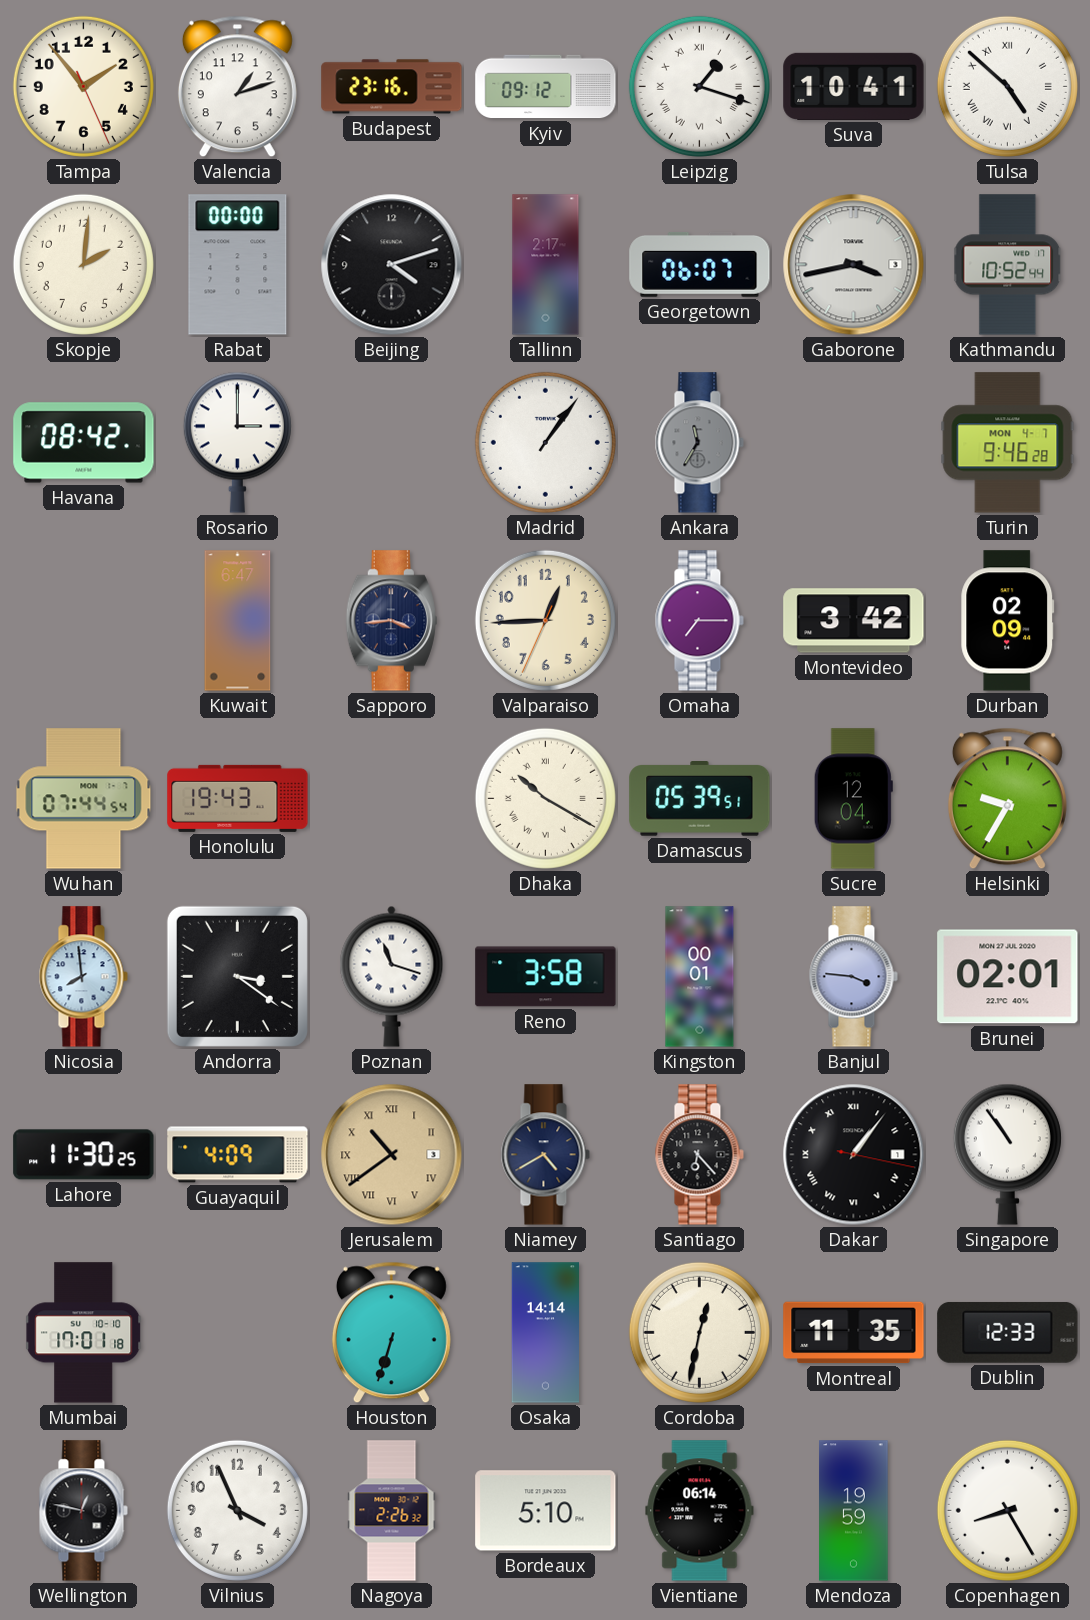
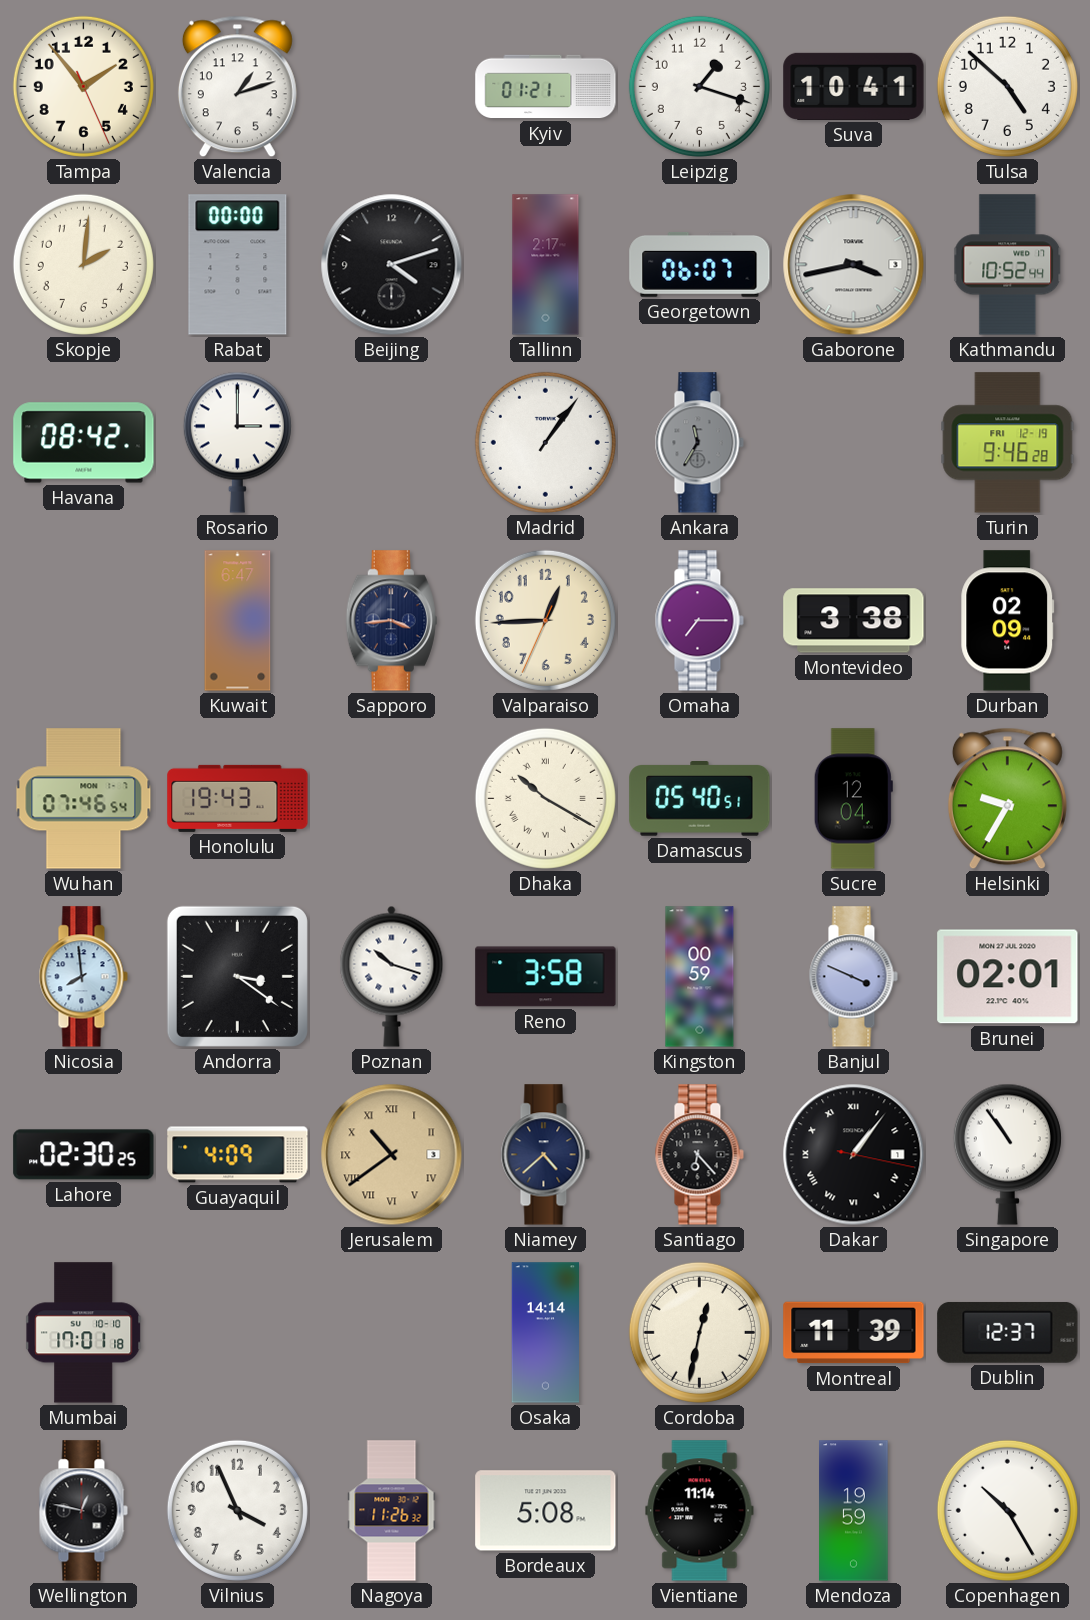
Budapest: 23:16 -> none
Kyiv: 09:12 -> 01:21
Leipzig numerals: Roman -> Arabic
Tulsa numerals: Roman -> Arabic
Turin date: MON 4-7 -> FRI 12-19
Montevideo: 3:42 -> 3:38
Wuhan: 07:44 -> 07:46
Damascus: 05:39 -> 05:40
Poznan: 11:18 -> 10:18
Kingston: 00:01 -> 00:59
Banjul: 3:46 -> 3:49
Lahore: 11:30 -> 02:30
Niamey: 4:40 -> 4:38
Houston: 6:33 -> none
Montreal: 11:35 -> 11:39
Dublin: 12:33 -> 12:37
Nagoya: 2:26 -> 11:26
Bordeaux: 5:10 -> 5:08
Vientiane: 06:14 -> 11:14
Copenhagen: 8:25 -> 10:25
